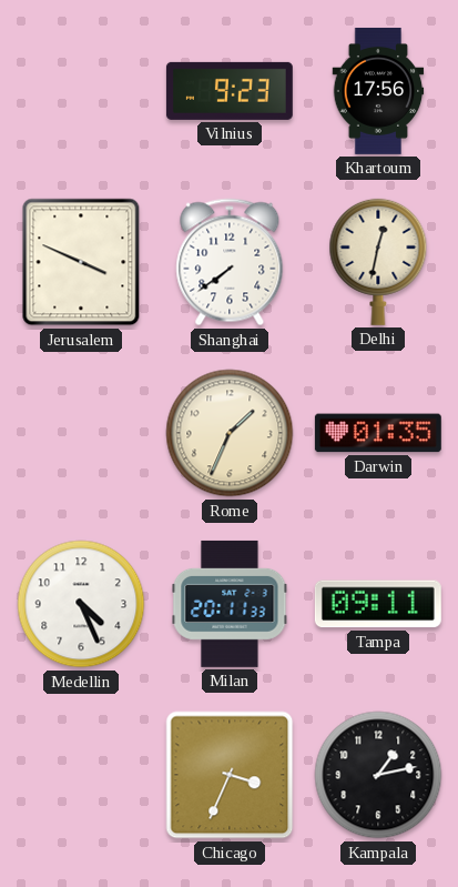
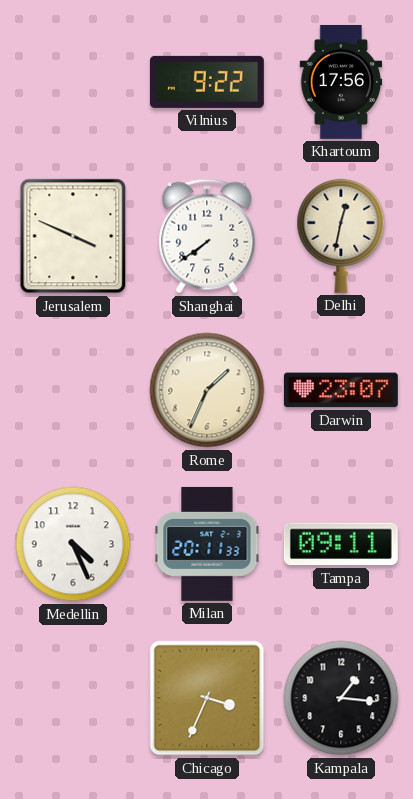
Vilnius: 9:23 -> 9:22
Darwin: 01:35 -> 23:07
Kampala: 1:13 -> 1:16
